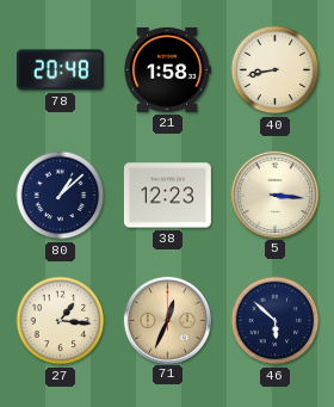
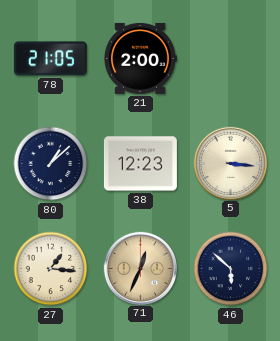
78: 20:48 -> 21:05
21: 1:58 -> 2:00
40: 8:43 -> none
